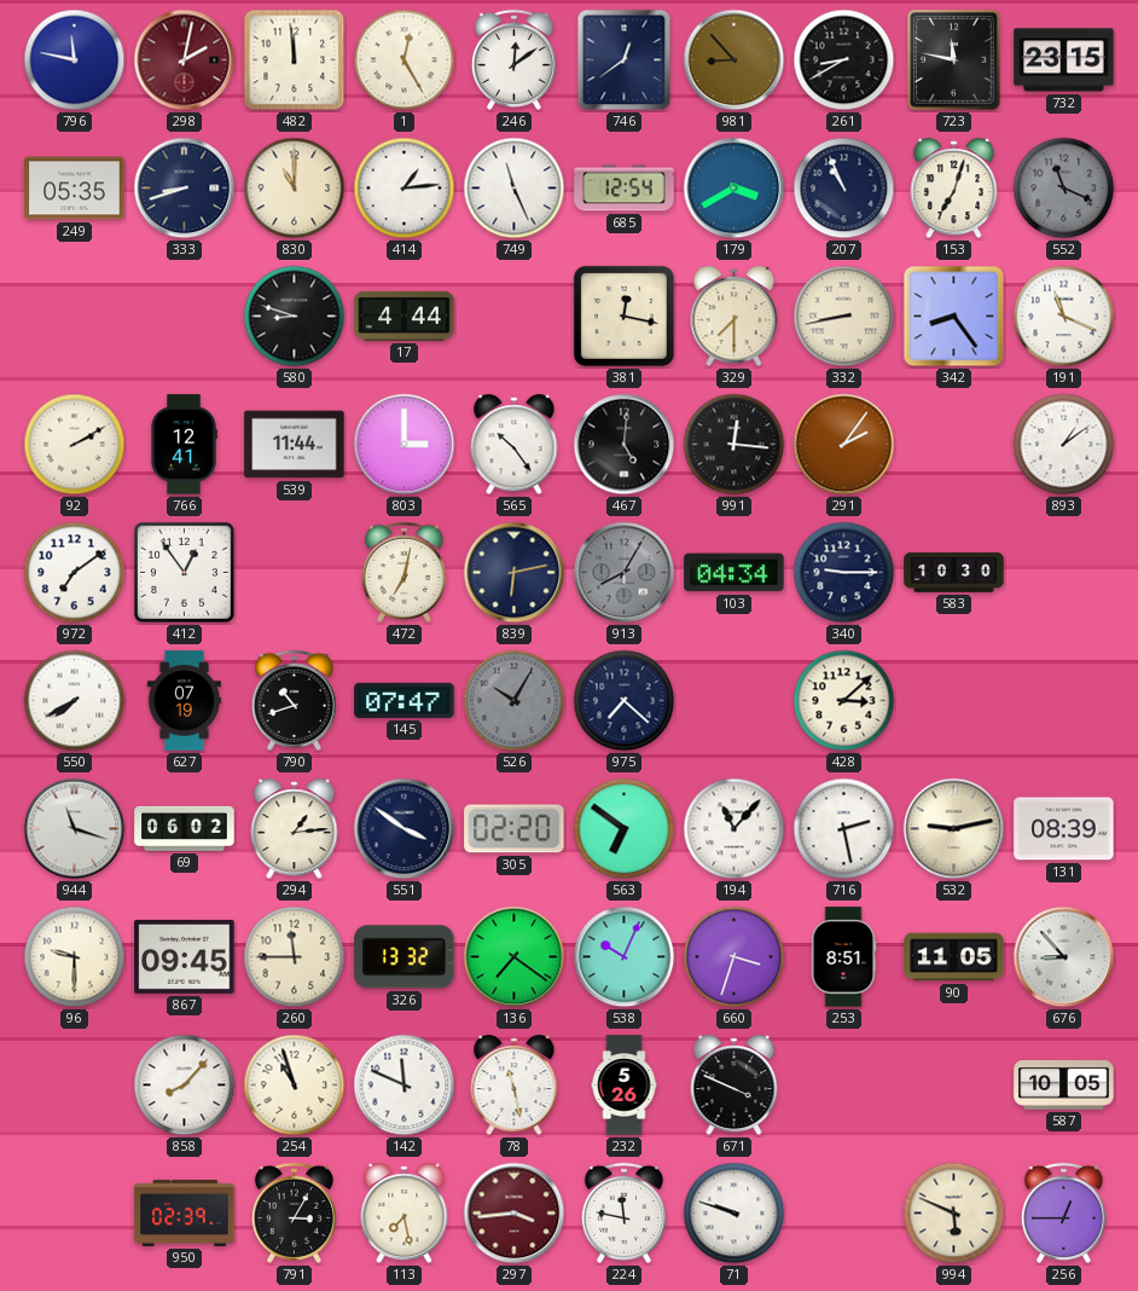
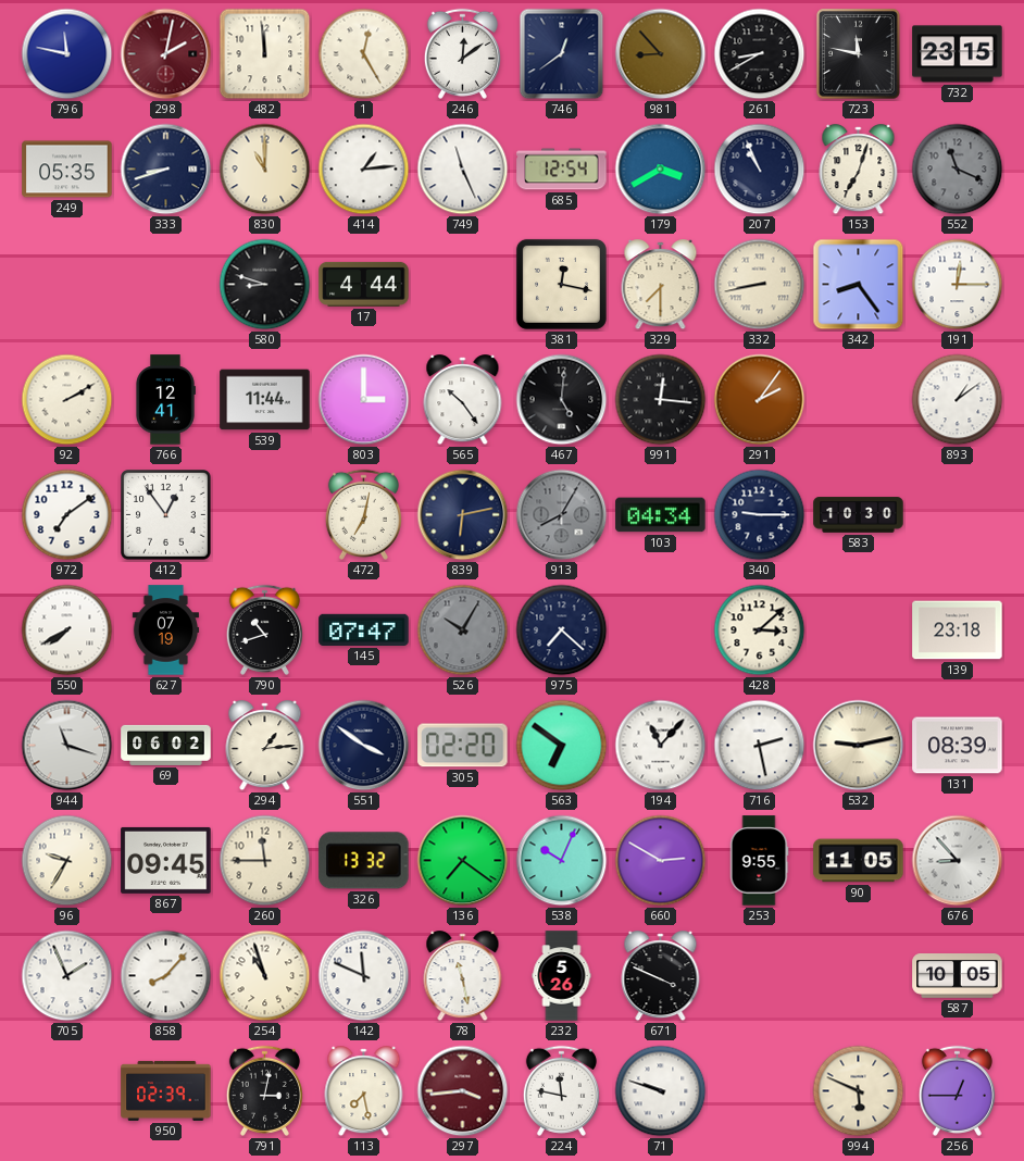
191: 11:19 -> 12:15
139: none -> 23:18
96: 9:30 -> 9:35
660: 3:33 -> 2:50
253: 8:51 -> 9:55
705: none -> 1:56
791: 3:05 -> 3:02
